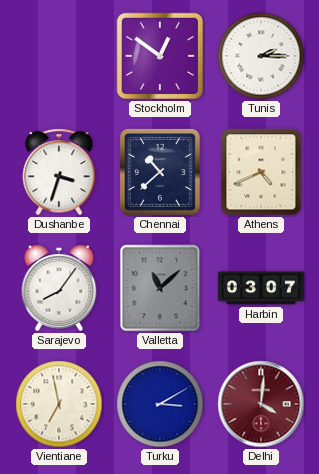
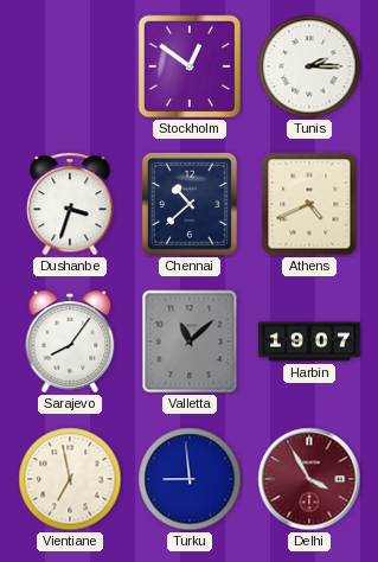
Harbin: 03:07 -> 19:07
Turku: 3:10 -> 8:59
Delhi: 4:01 -> 3:55
